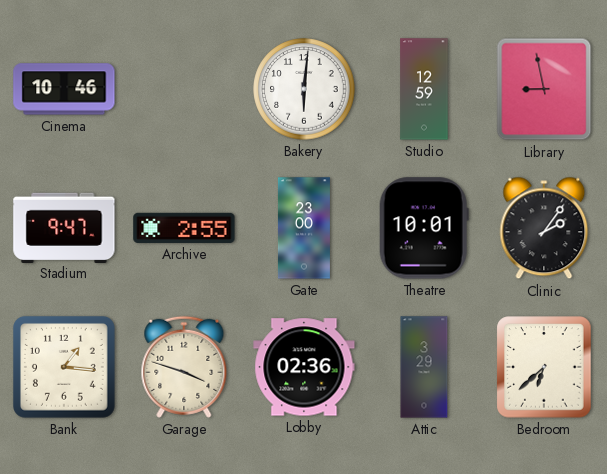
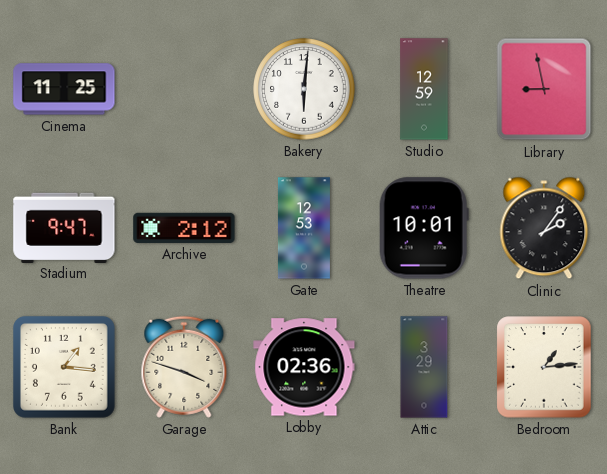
Cinema: 10:46 -> 11:25
Archive: 2:55 -> 2:12
Gate: 23:00 -> 12:53
Bedroom: 6:38 -> 1:14
